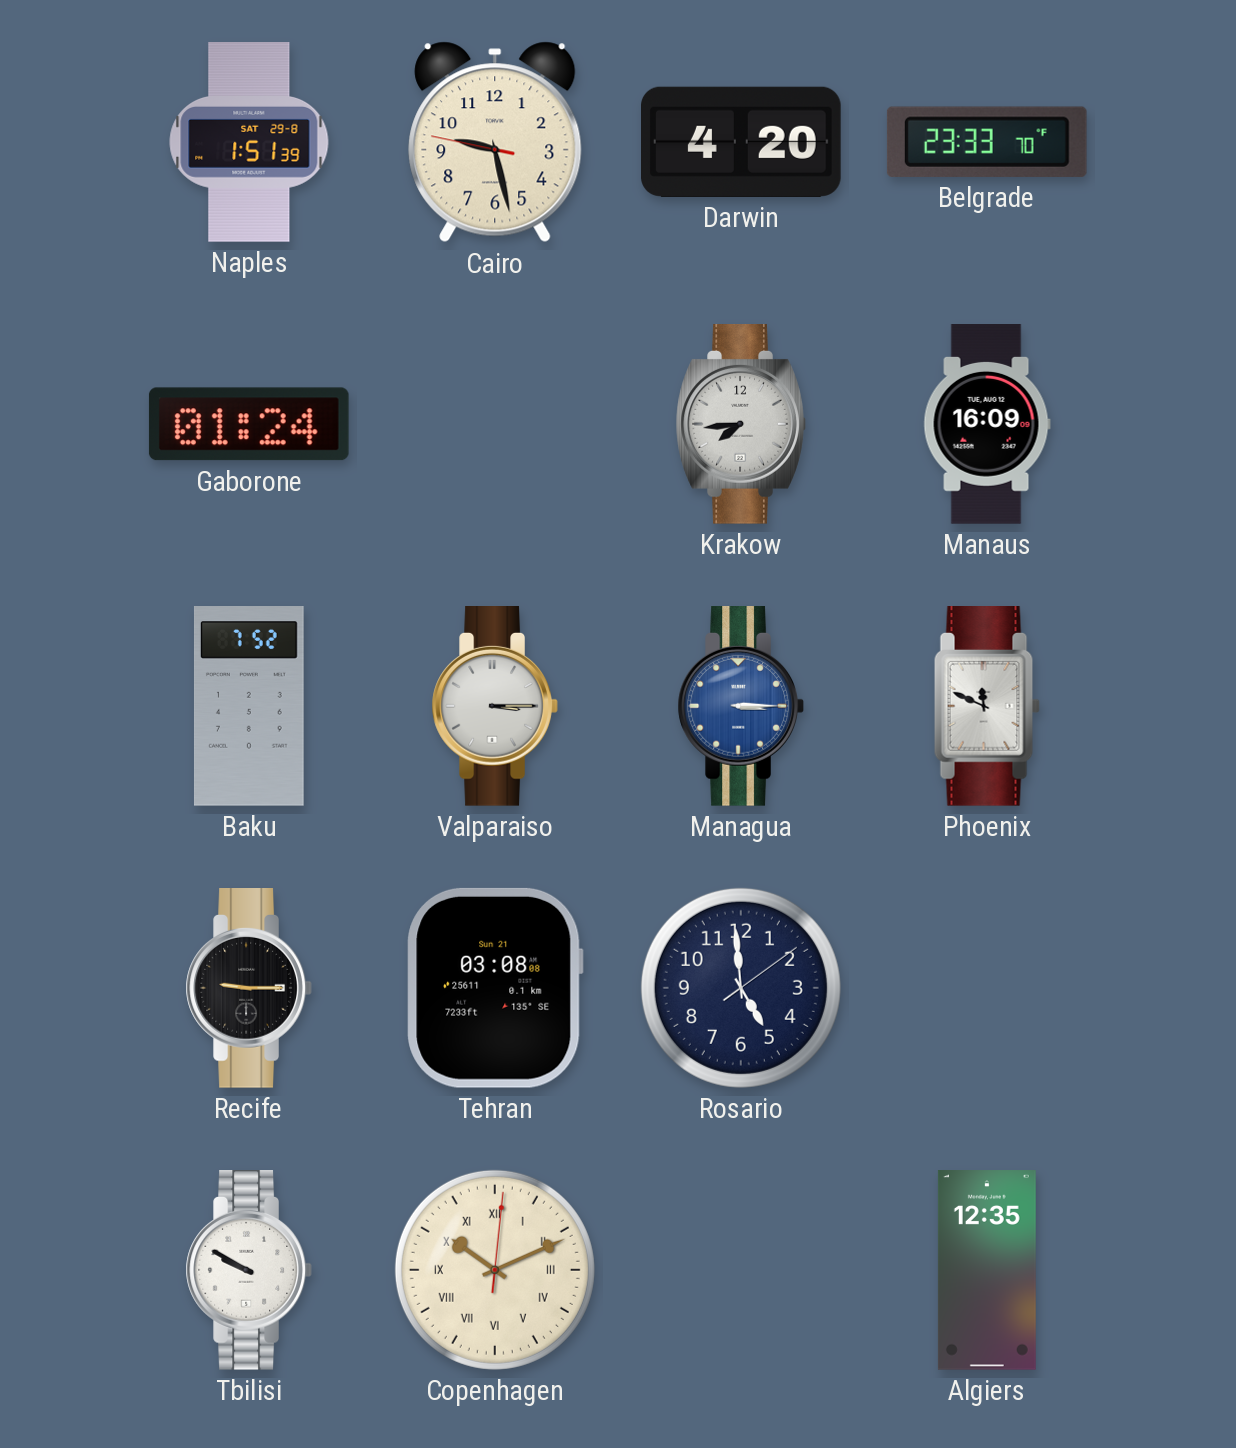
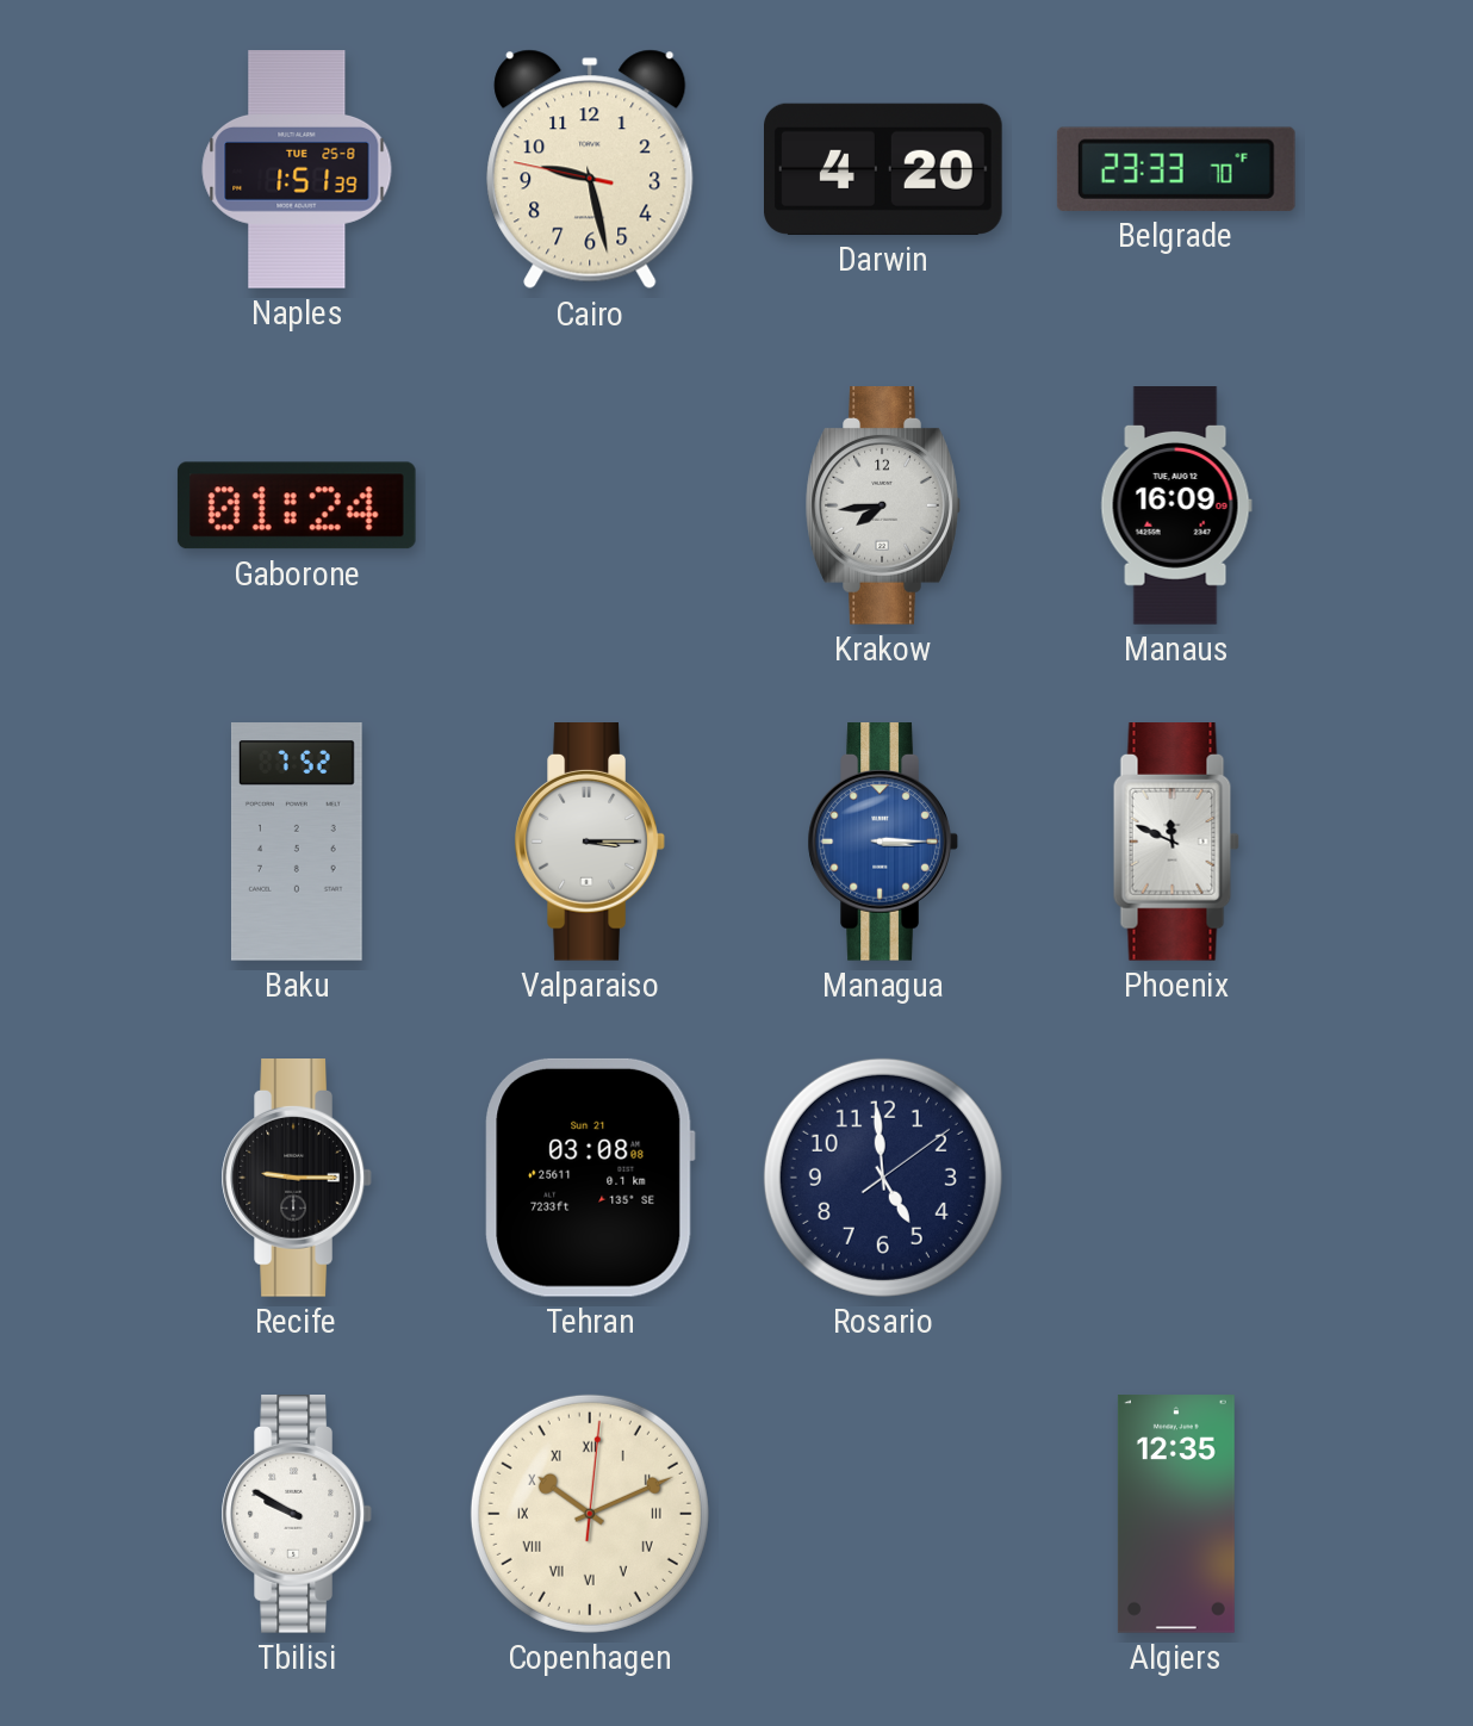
Naples date: SAT 29-8 -> TUE 25-8
